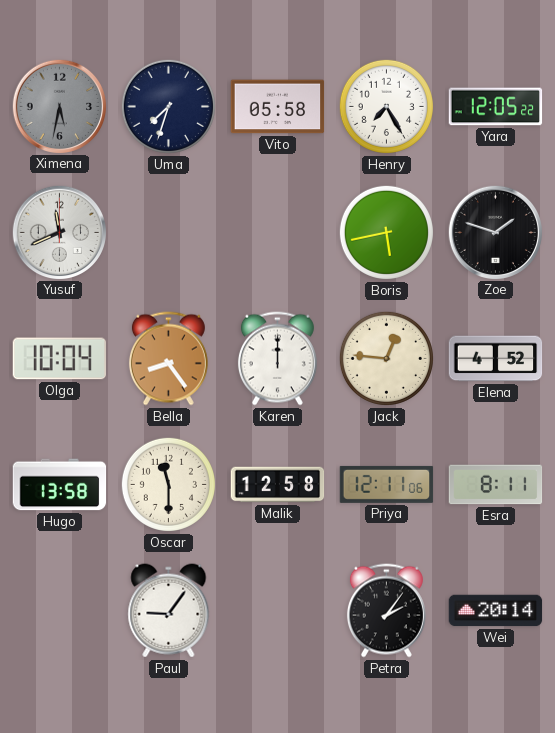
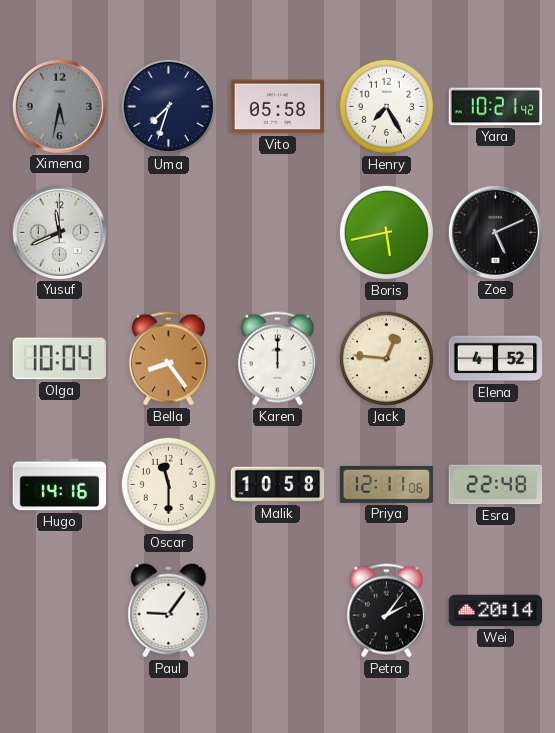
Yara: 12:05 -> 10:21
Zoe: 1:48 -> 5:11
Hugo: 13:58 -> 14:16
Malik: 12:58 -> 10:58
Esra: 8:11 -> 22:48
